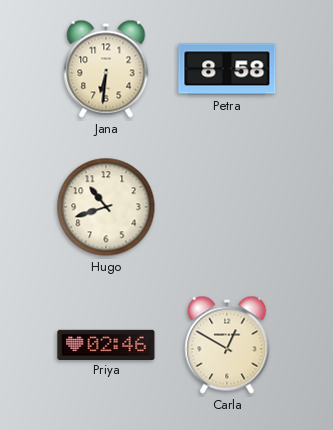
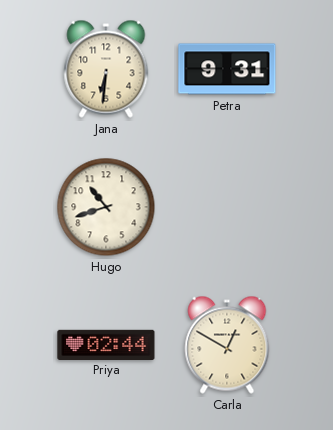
Petra: 8:58 -> 9:31
Priya: 02:46 -> 02:44
